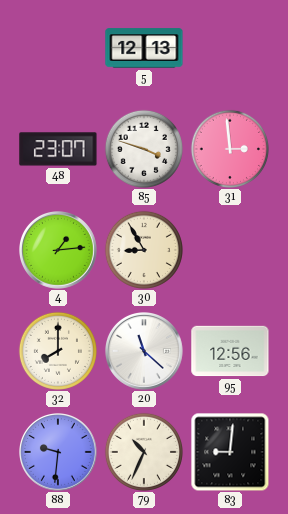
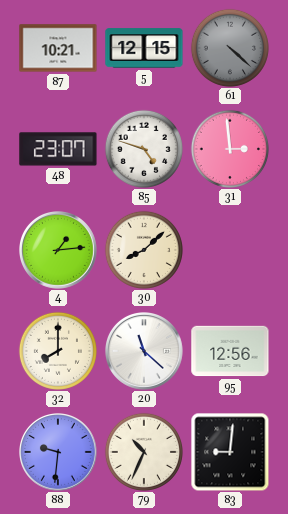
87: none -> 10:21
5: 12:13 -> 12:15
61: none -> 4:22
85: 3:48 -> 4:48
30: 8:55 -> 8:08
